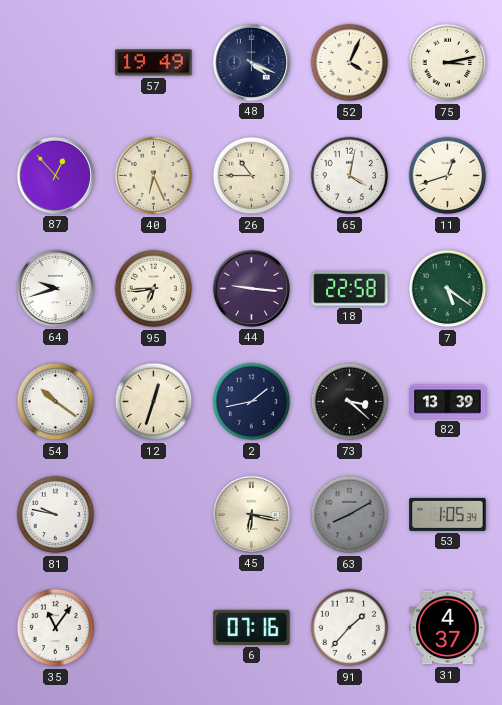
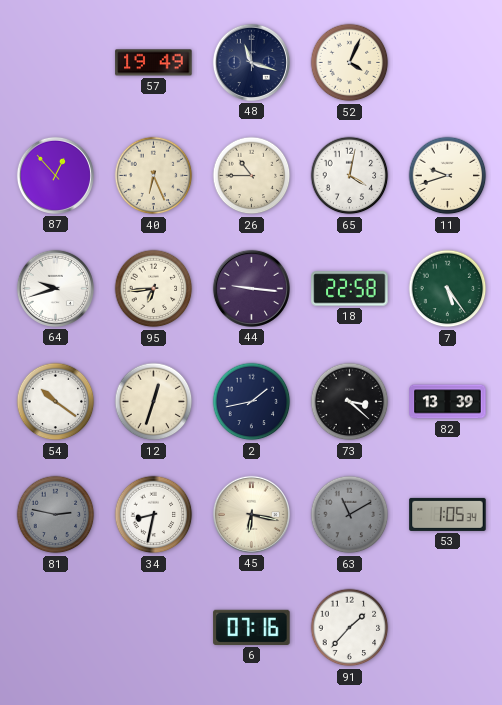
48: 4:19 -> 11:18
75: 3:13 -> none
11: 12:42 -> 9:42
7: 5:21 -> 5:24
81: 9:47 -> 2:47
81 dial: white -> grey
34: none -> 8:32
63: 8:10 -> 11:10
35: 11:06 -> none
31: 4:37 -> none
